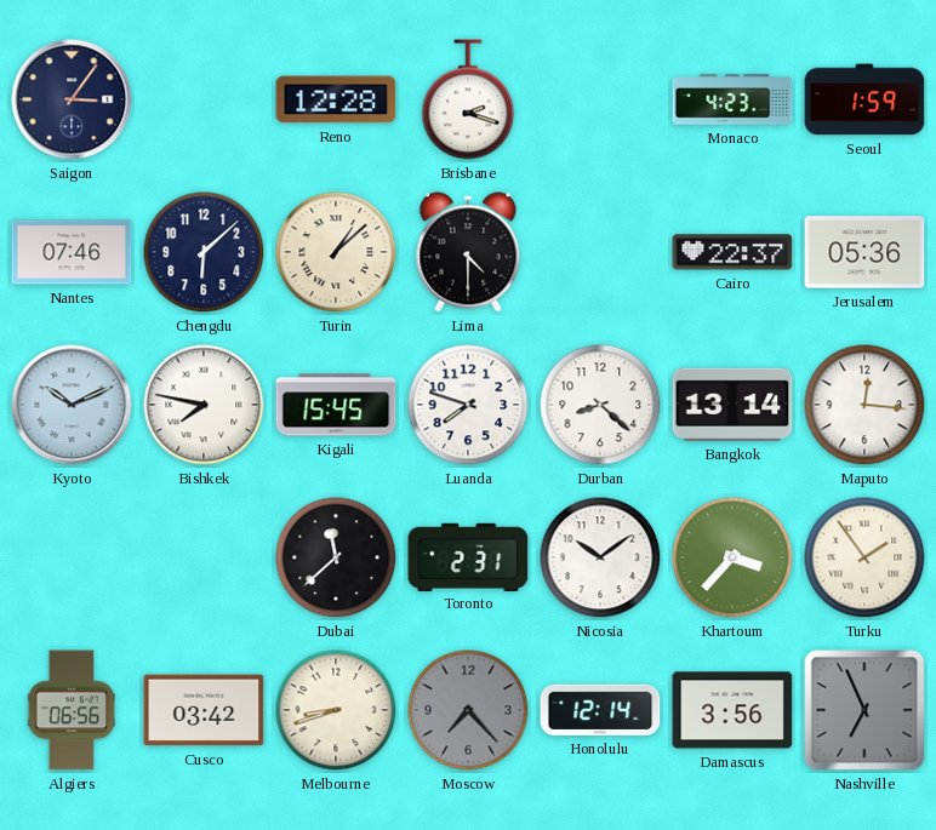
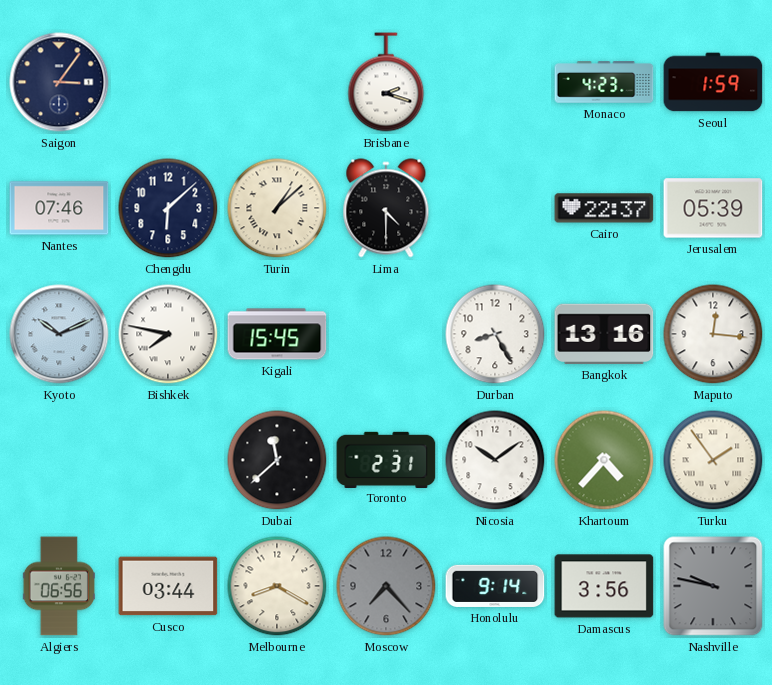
Reno: 12:28 -> none
Jerusalem: 05:36 -> 05:39
Luanda: 7:48 -> none
Durban: 8:22 -> 8:25
Bangkok: 13:14 -> 13:16
Khartoum: 3:37 -> 4:37
Cusco: 03:42 -> 03:44
Melbourne: 8:42 -> 8:20
Honolulu: 12:14 -> 9:14
Nashville: 6:56 -> 9:47
